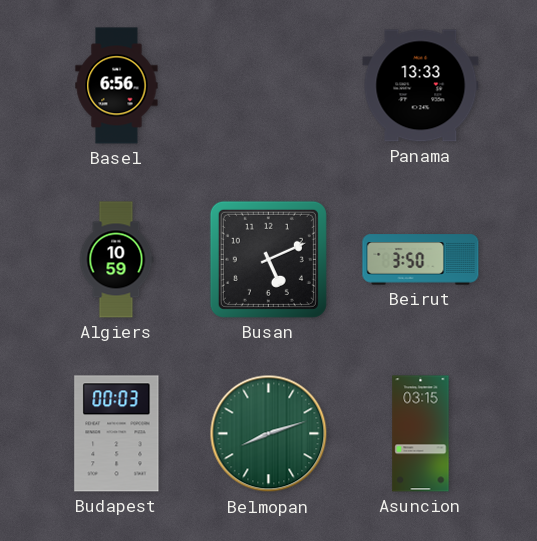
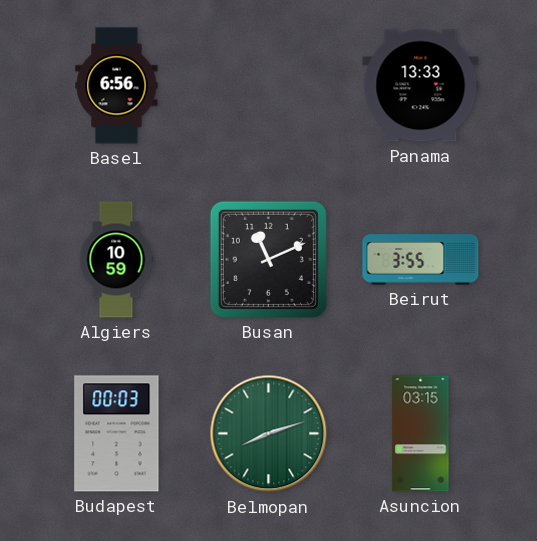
Busan: 5:11 -> 11:11
Beirut: 3:50 -> 3:55
